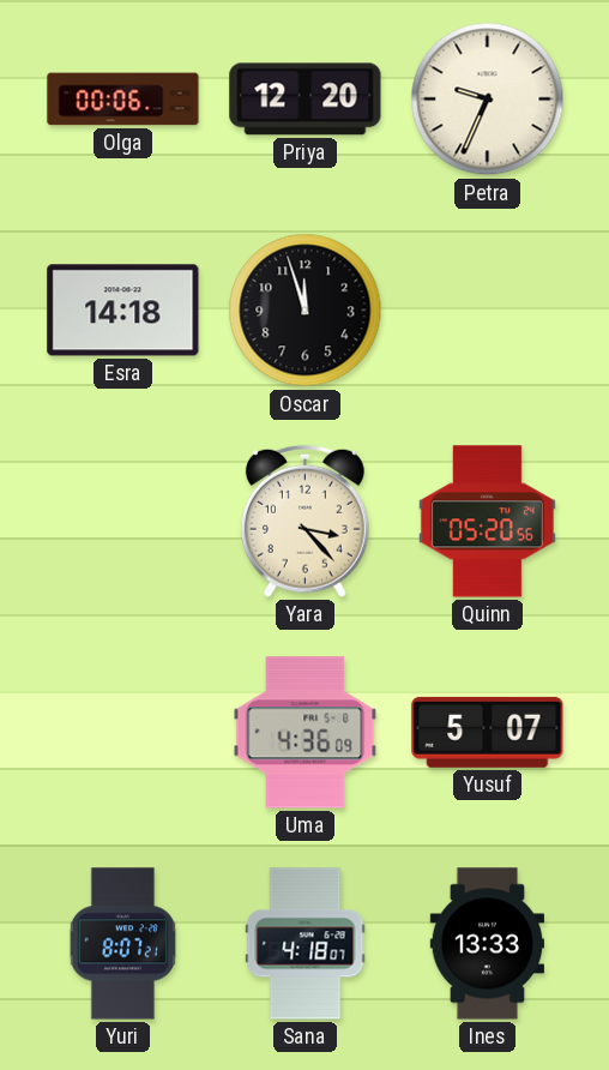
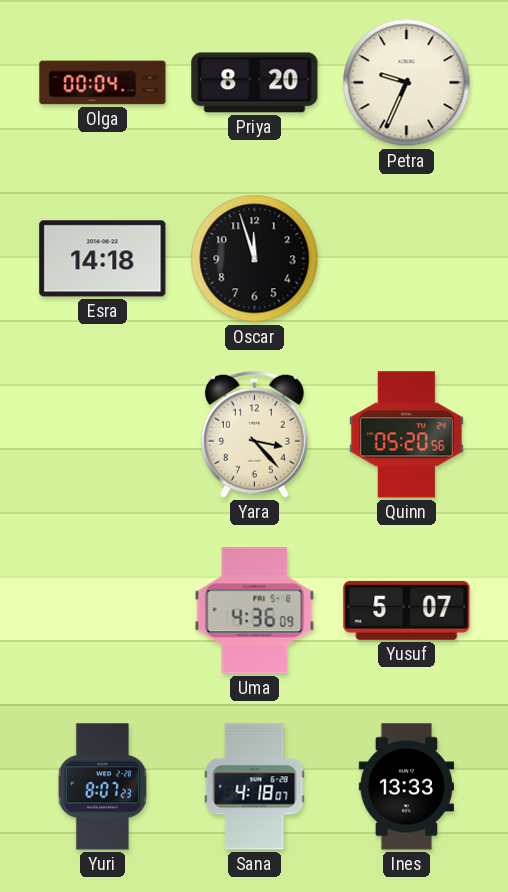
Olga: 00:06 -> 00:04
Priya: 12:20 -> 8:20
Yuri: 8:07:21 -> 8:07:23
